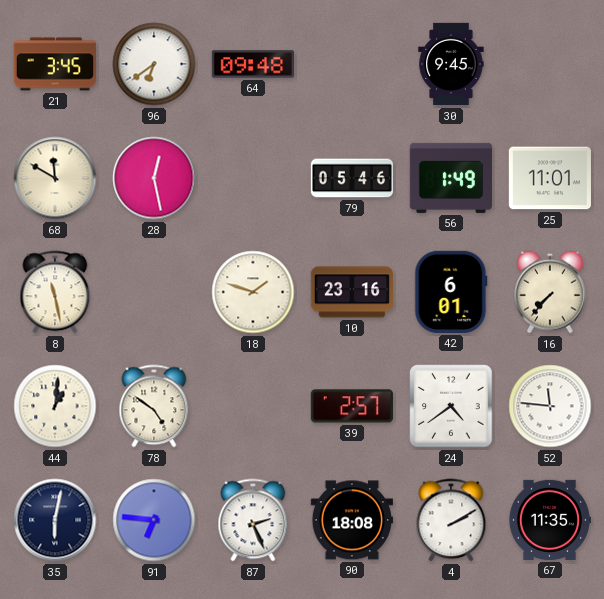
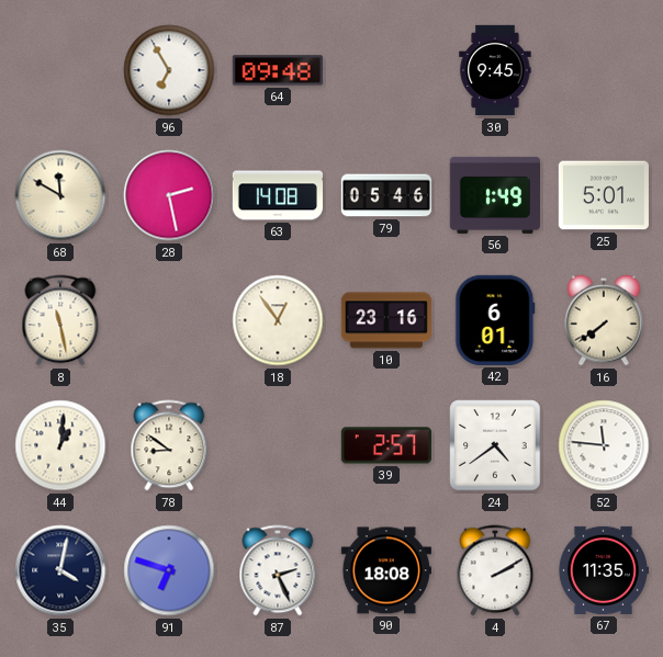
21: 3:45 -> none
96: 6:39 -> 6:55
28: 12:28 -> 2:28
63: none -> 14:08
25: 11:01 -> 5:01
18: 1:48 -> 12:54
16: 7:37 -> 7:39
78: 4:51 -> 8:51
35: 6:02 -> 4:02
91: 6:46 -> 6:48
